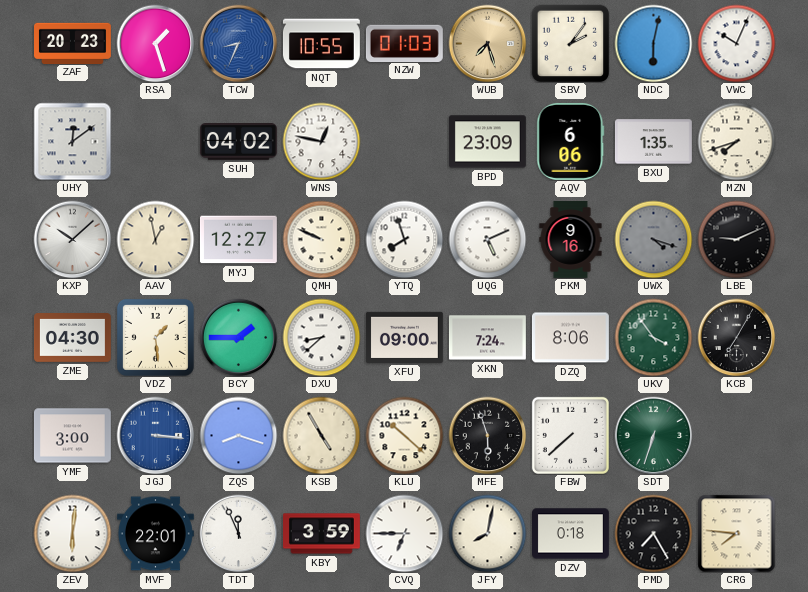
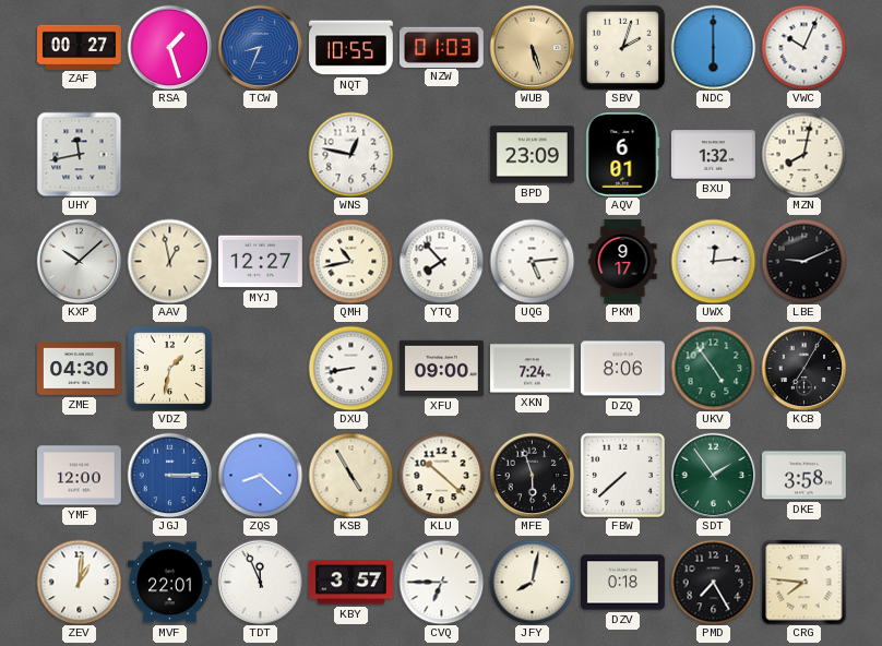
ZAF: 20:23 -> 00:27
WUB: 7:27 -> 5:27
SBV: 2:06 -> 2:03
NDC: 6:02 -> 6:00
UHY: 12:09 -> 11:43
SUH: 04:02 -> none
AQV: 6:06 -> 6:01
BXU: 1:35 -> 1:32
MZN: 7:42 -> 8:02
QMH: 9:49 -> 10:43
YTQ: 7:57 -> 7:53
UQG: 5:11 -> 5:14
PKM: 9:16 -> 9:17
UWX: 4:18 -> 12:14
UWX dial: grey -> white
VDZ: 1:29 -> 1:32
BCY: 1:45 -> none
DXU: 8:38 -> 8:43
UKV: 3:54 -> 4:54
YMF: 3:00 -> 12:00
JGJ: 3:16 -> 3:15
ZQS: 8:18 -> 8:22
SDT: 6:33 -> 1:54
DKE: none -> 3:58
ZEV: 6:01 -> 1:01
KBY: 3:59 -> 3:57
